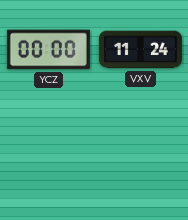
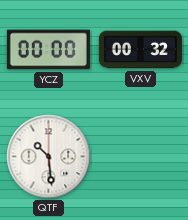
VXV: 11:24 -> 00:32
QTF: none -> 10:29
